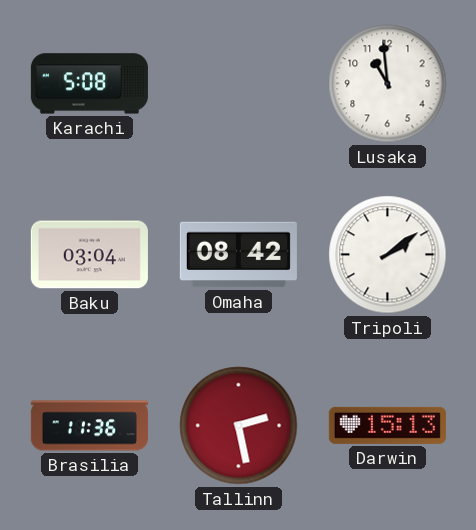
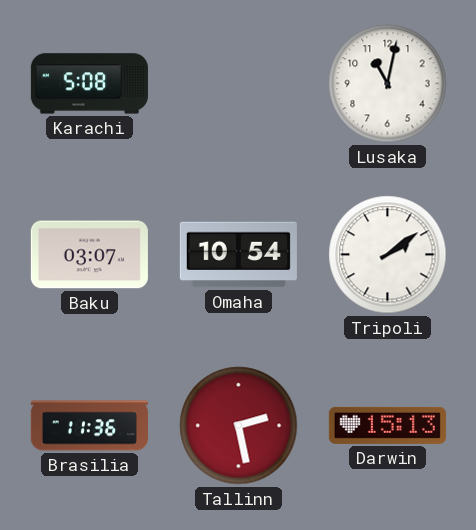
Lusaka: 10:59 -> 11:02
Baku: 03:04 -> 03:07
Omaha: 08:42 -> 10:54
